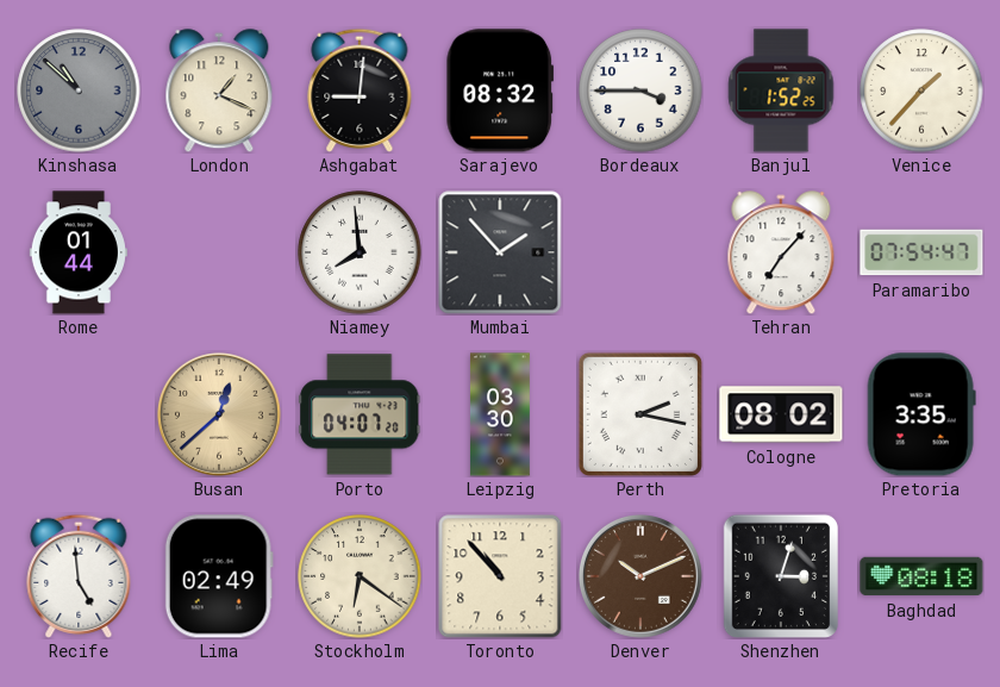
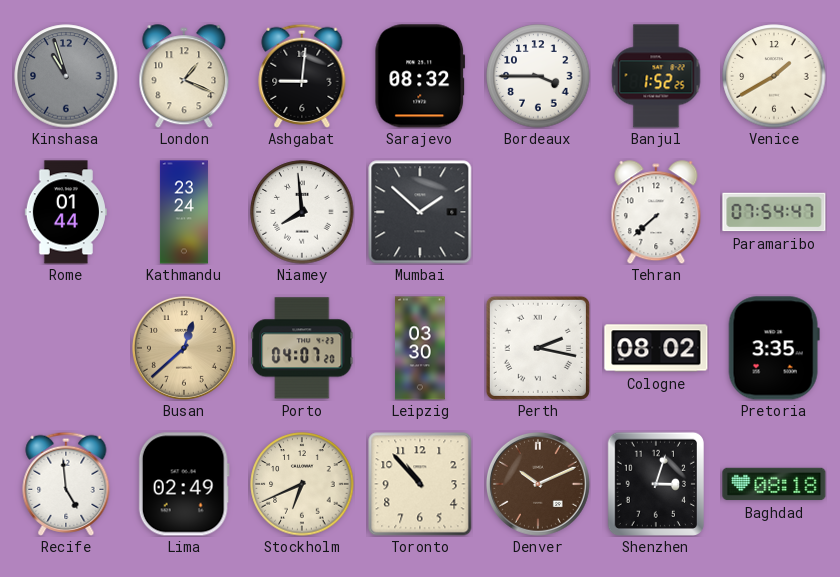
Kinshasa: 10:52 -> 10:57
Venice: 1:37 -> 1:40
Kathmandu: none -> 23:24
Mumbai: 1:53 -> 1:52
Tehran: 7:07 -> 7:38
Stockholm: 6:21 -> 6:41
